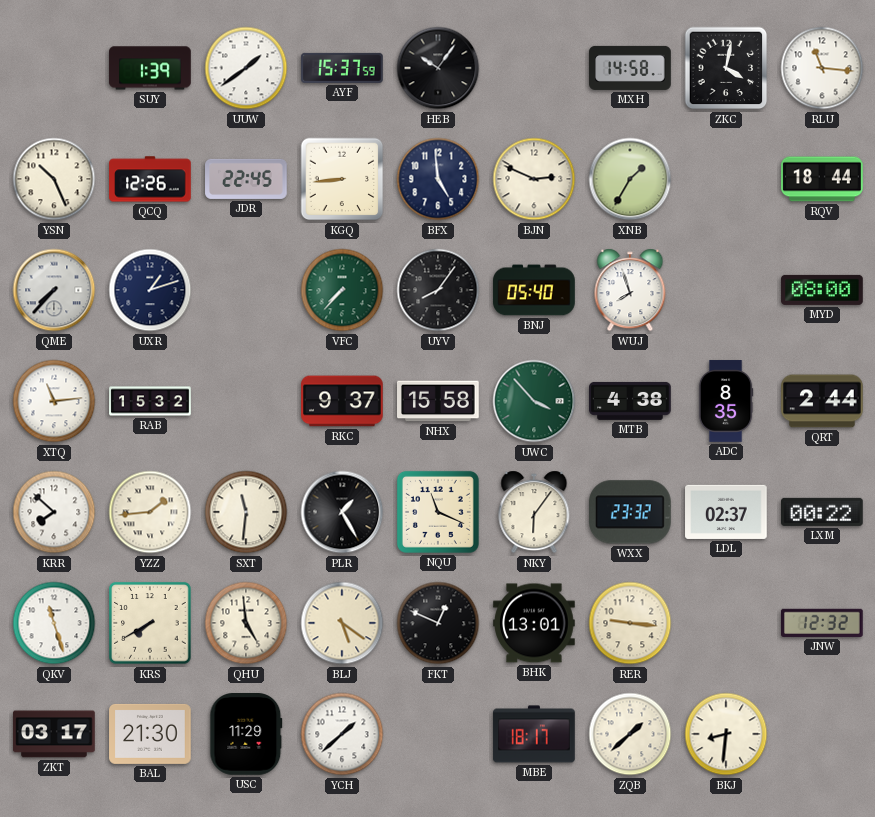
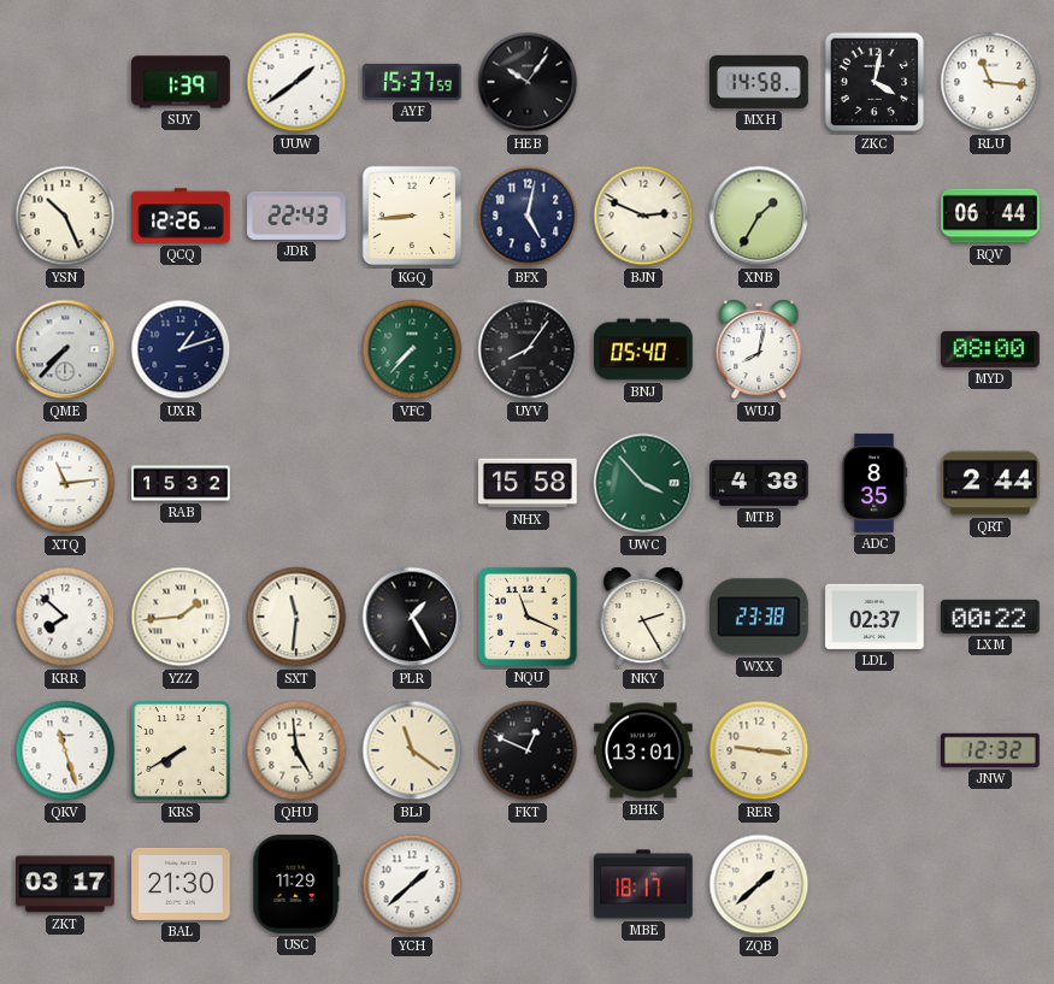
JDR: 22:45 -> 22:43
BFX: 4:59 -> 5:02
RQV: 18:44 -> 06:44
WUJ: 7:57 -> 8:02
RKC: 9:37 -> none
NKY: 6:06 -> 2:25
WXX: 23:32 -> 23:38
BLJ: 5:21 -> 11:21
BKJ: 8:31 -> none
